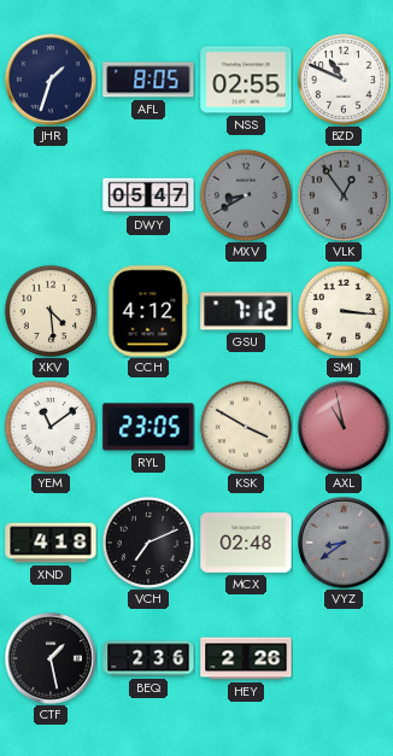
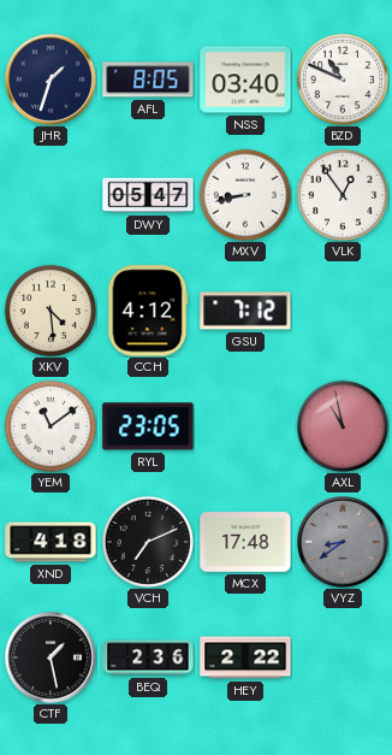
NSS: 02:55 -> 03:40
MXV: 8:40 -> 8:43
MXV dial: grey -> white
VLK dial: grey -> white
SMJ: 3:16 -> none
KSK: 3:50 -> none
MCX: 02:48 -> 17:48
HEY: 2:26 -> 2:22
